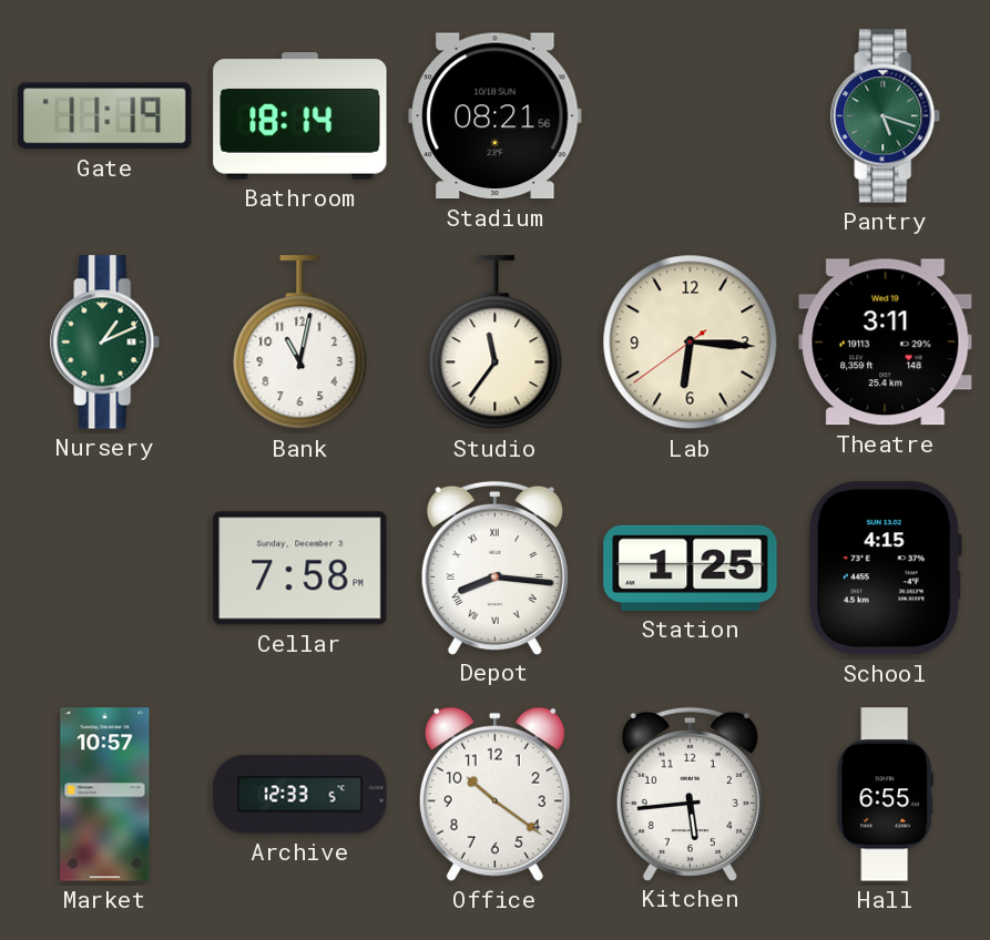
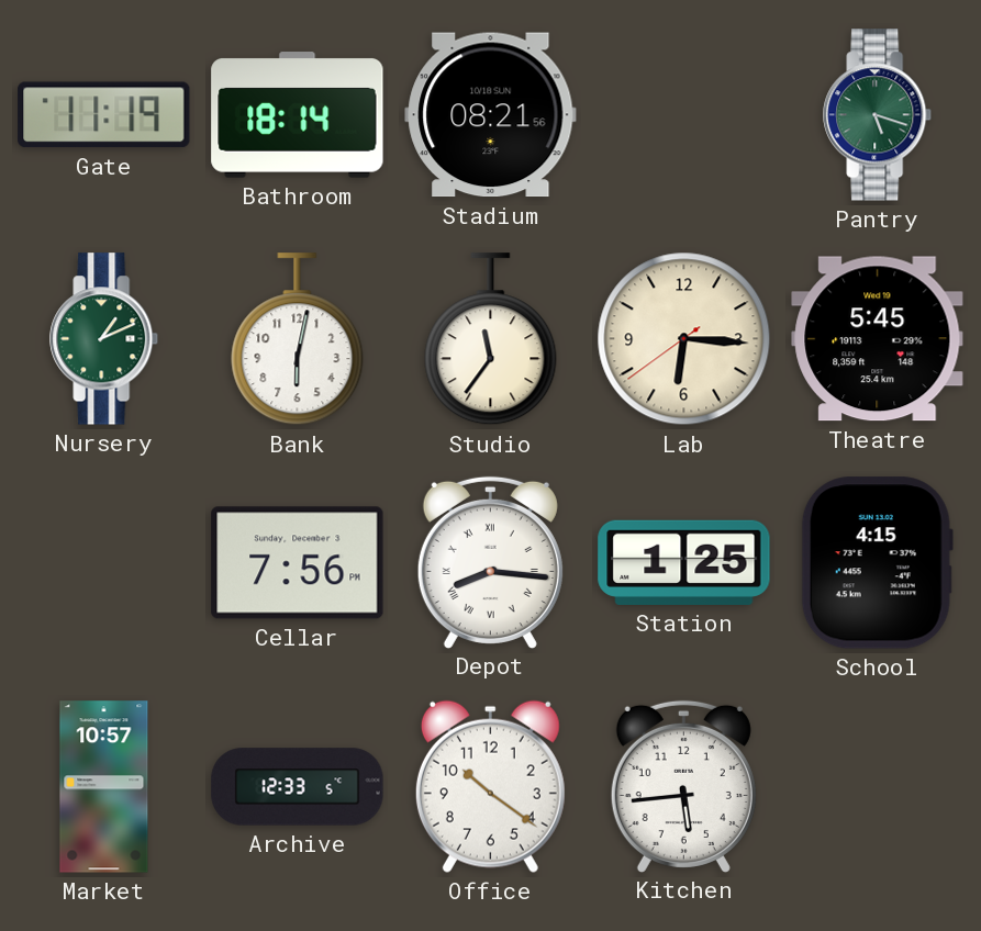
Bank: 11:02 -> 6:02
Theatre: 3:11 -> 5:45
Cellar: 7:58 -> 7:56
Hall: 6:55 -> none
